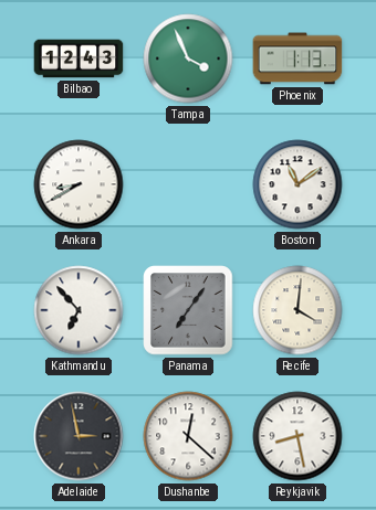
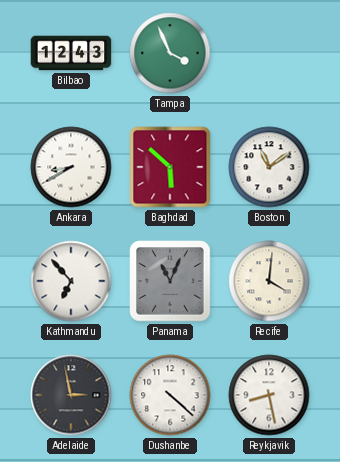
Phoenix: 1:13 -> none
Baghdad: none -> 5:52
Panama: 7:06 -> 11:04
Dushanbe: 12:22 -> 4:22
